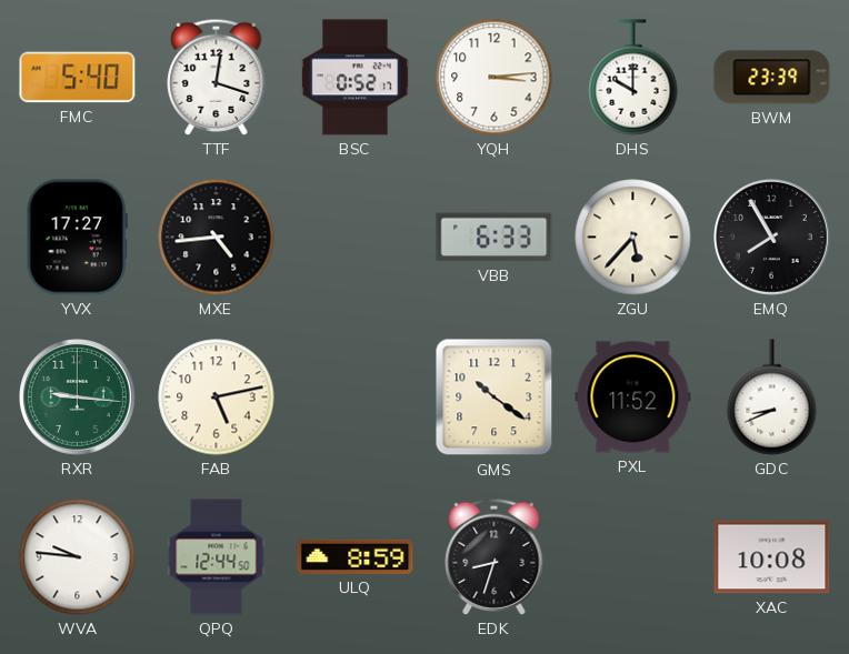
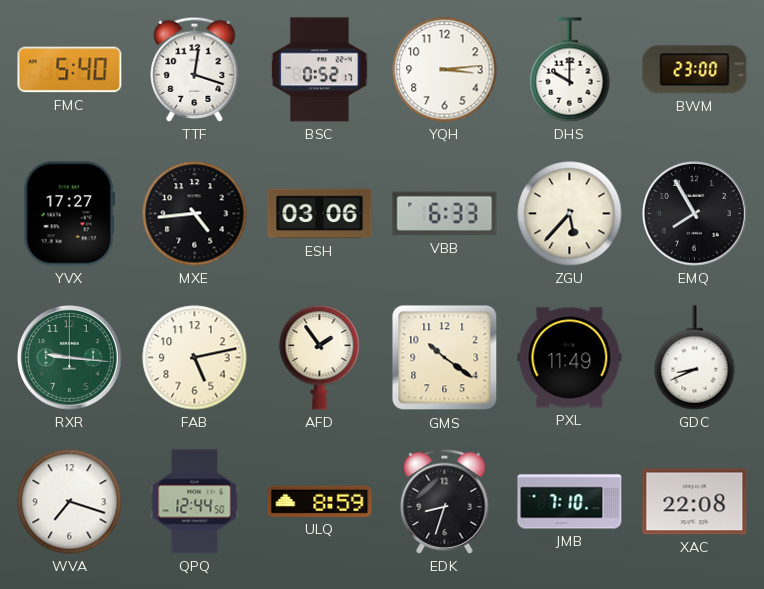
BWM: 23:39 -> 23:00
ESH: none -> 03:06
AFD: none -> 1:54
PXL: 11:52 -> 11:49
WVA: 9:46 -> 7:18
JMB: none -> 7:10
XAC: 10:08 -> 22:08
